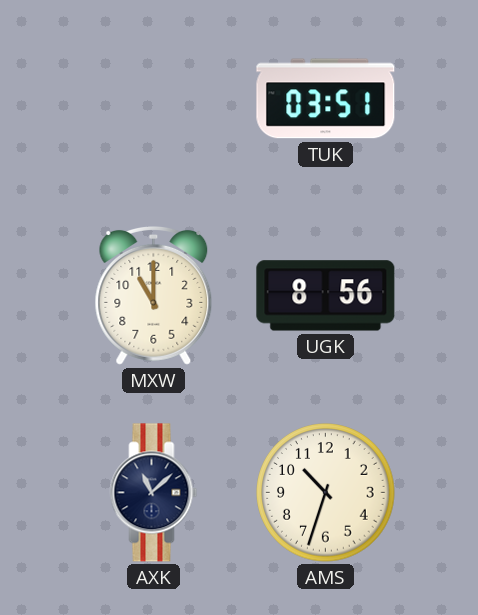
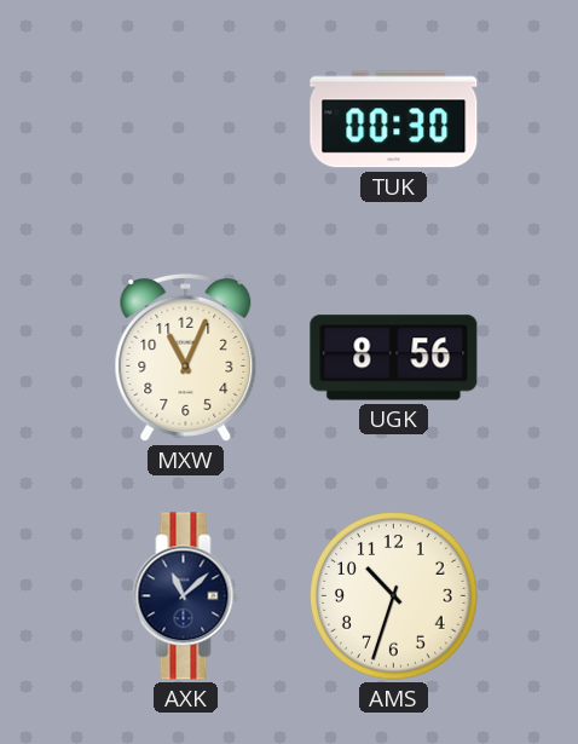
TUK: 03:51 -> 00:30
MXW: 11:00 -> 11:04
